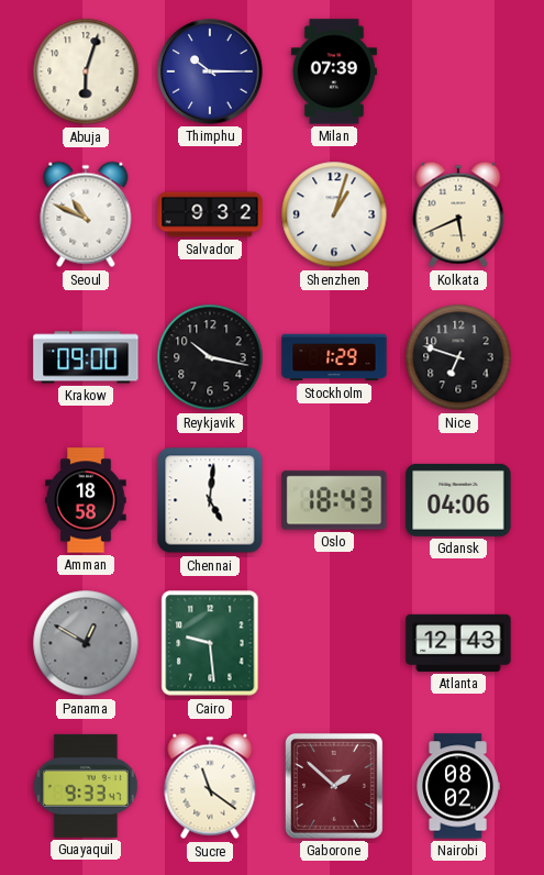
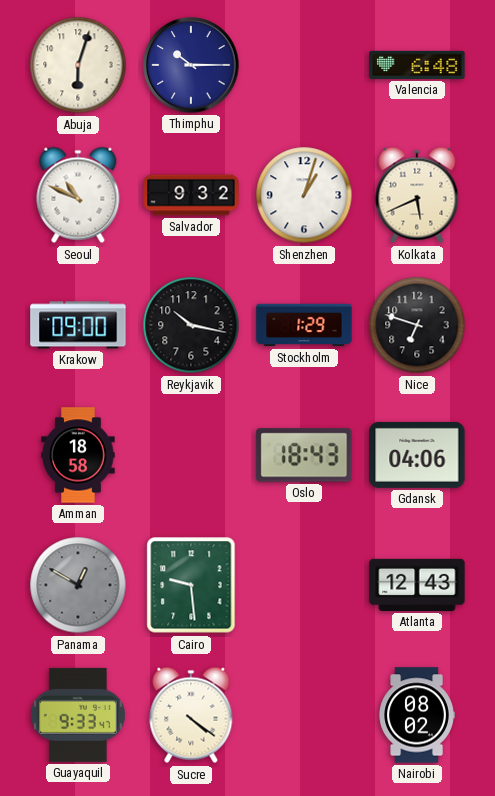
Milan: 07:39 -> none
Valencia: none -> 6:48
Chennai: 5:01 -> none
Sucre: 11:21 -> 4:21
Gaborone: 1:52 -> none
